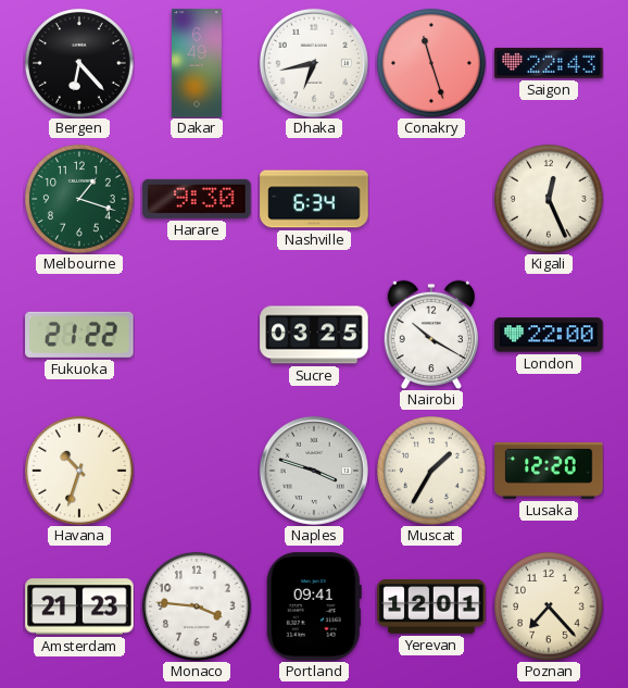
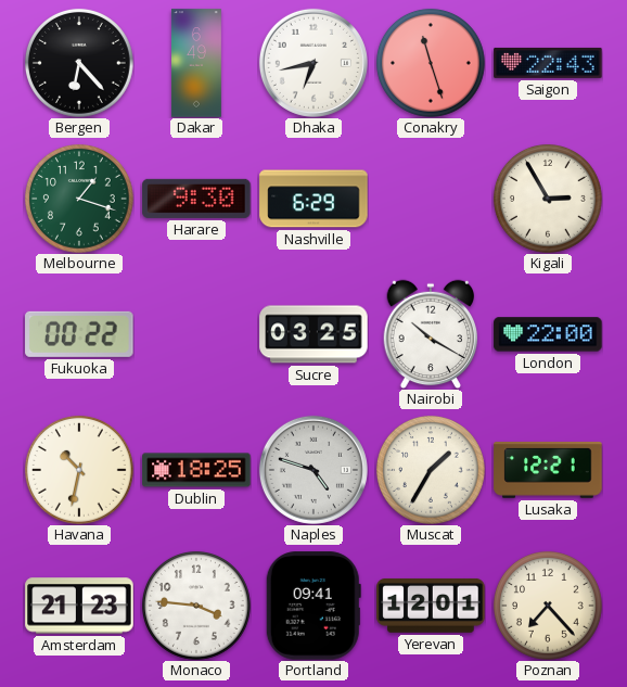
Nashville: 6:34 -> 6:29
Kigali: 12:26 -> 2:55
Fukuoka: 21:22 -> 00:22
Havana: 10:33 -> 10:32
Dublin: none -> 18:25
Naples: 3:48 -> 4:48
Lusaka: 12:20 -> 12:21
